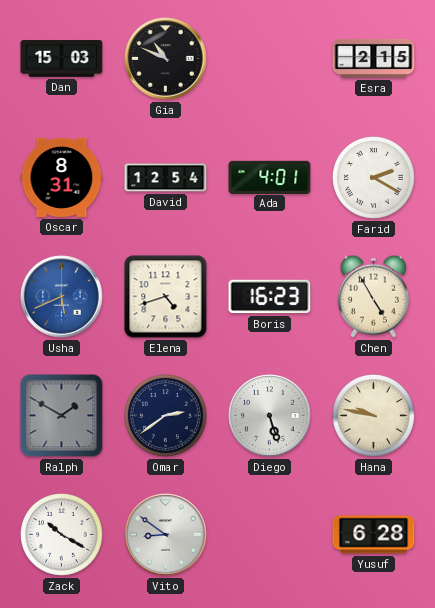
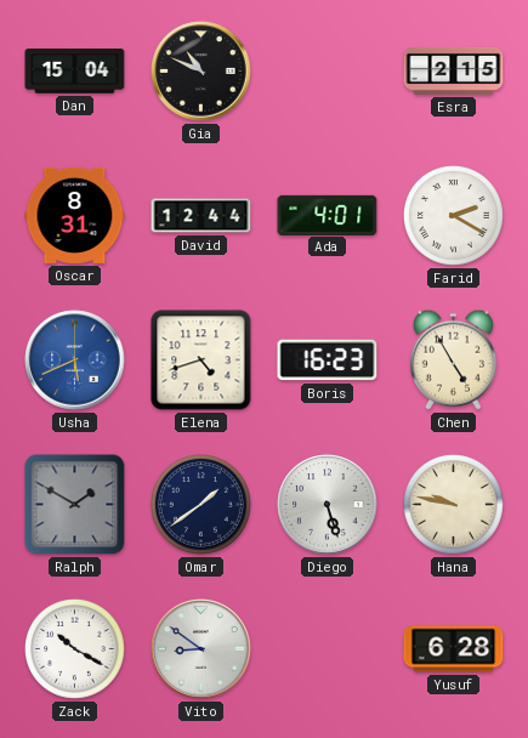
Dan: 15:03 -> 15:04
David: 12:54 -> 12:44
Omar: 2:39 -> 1:39
